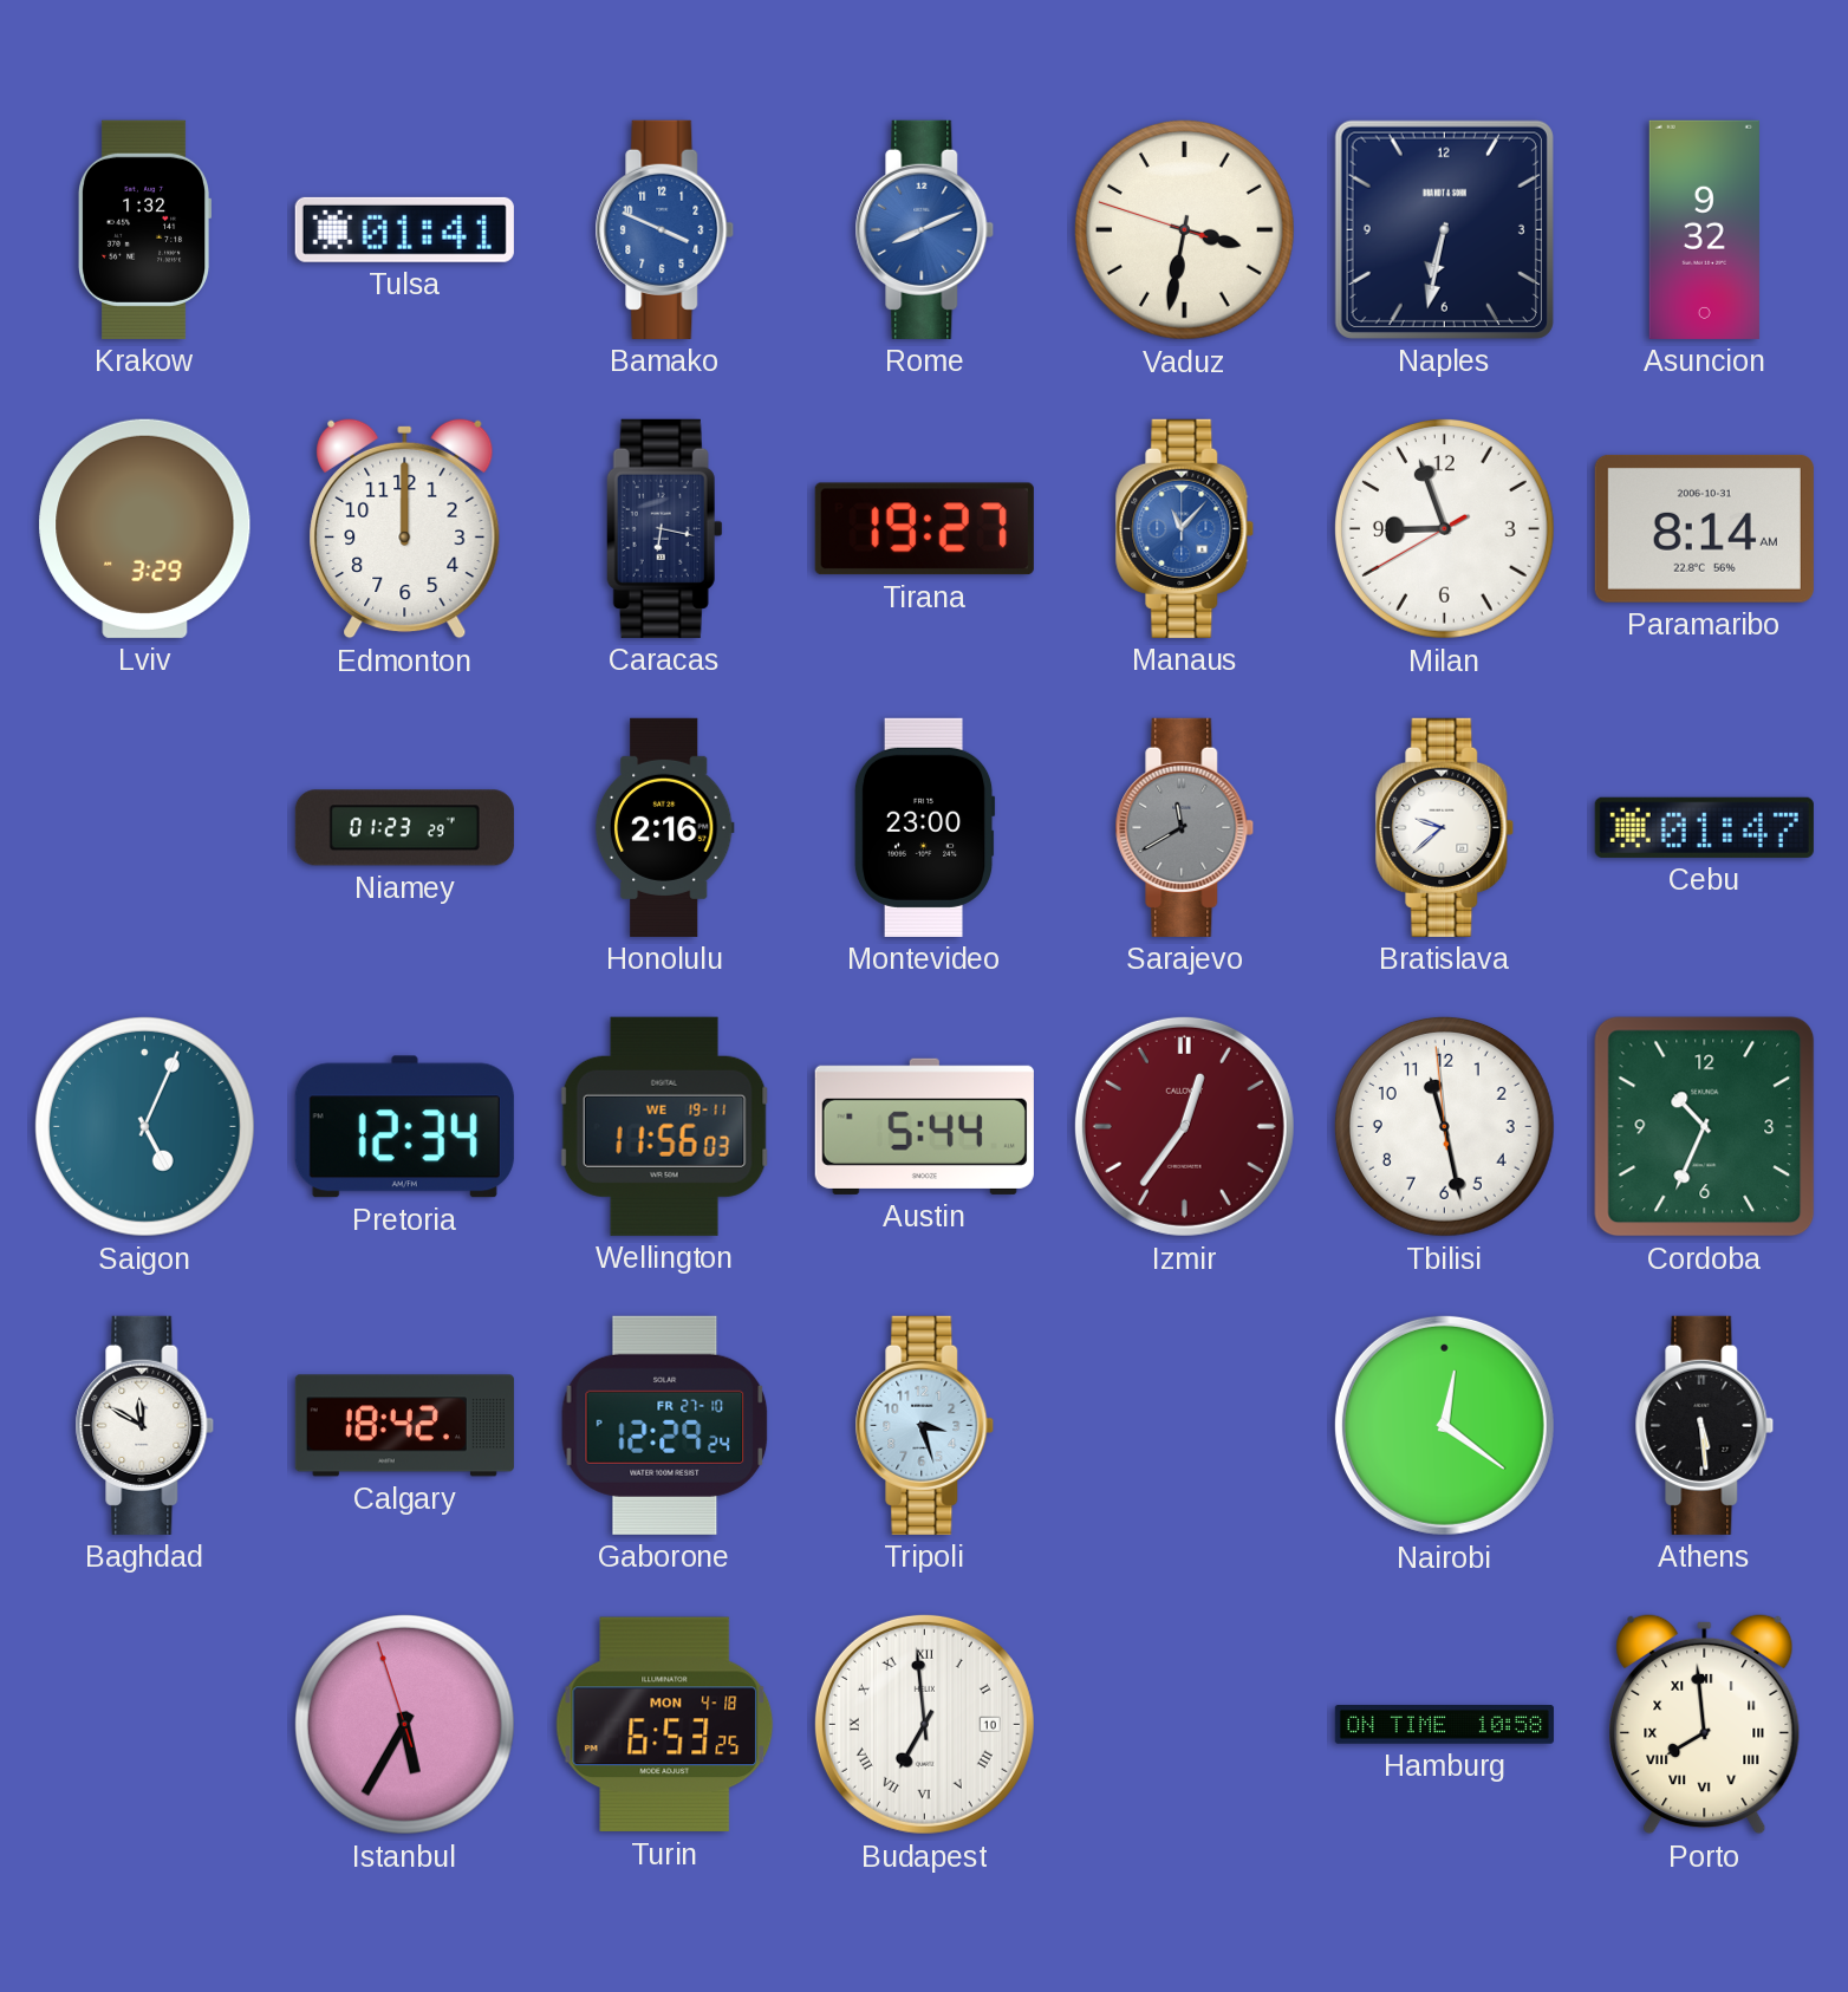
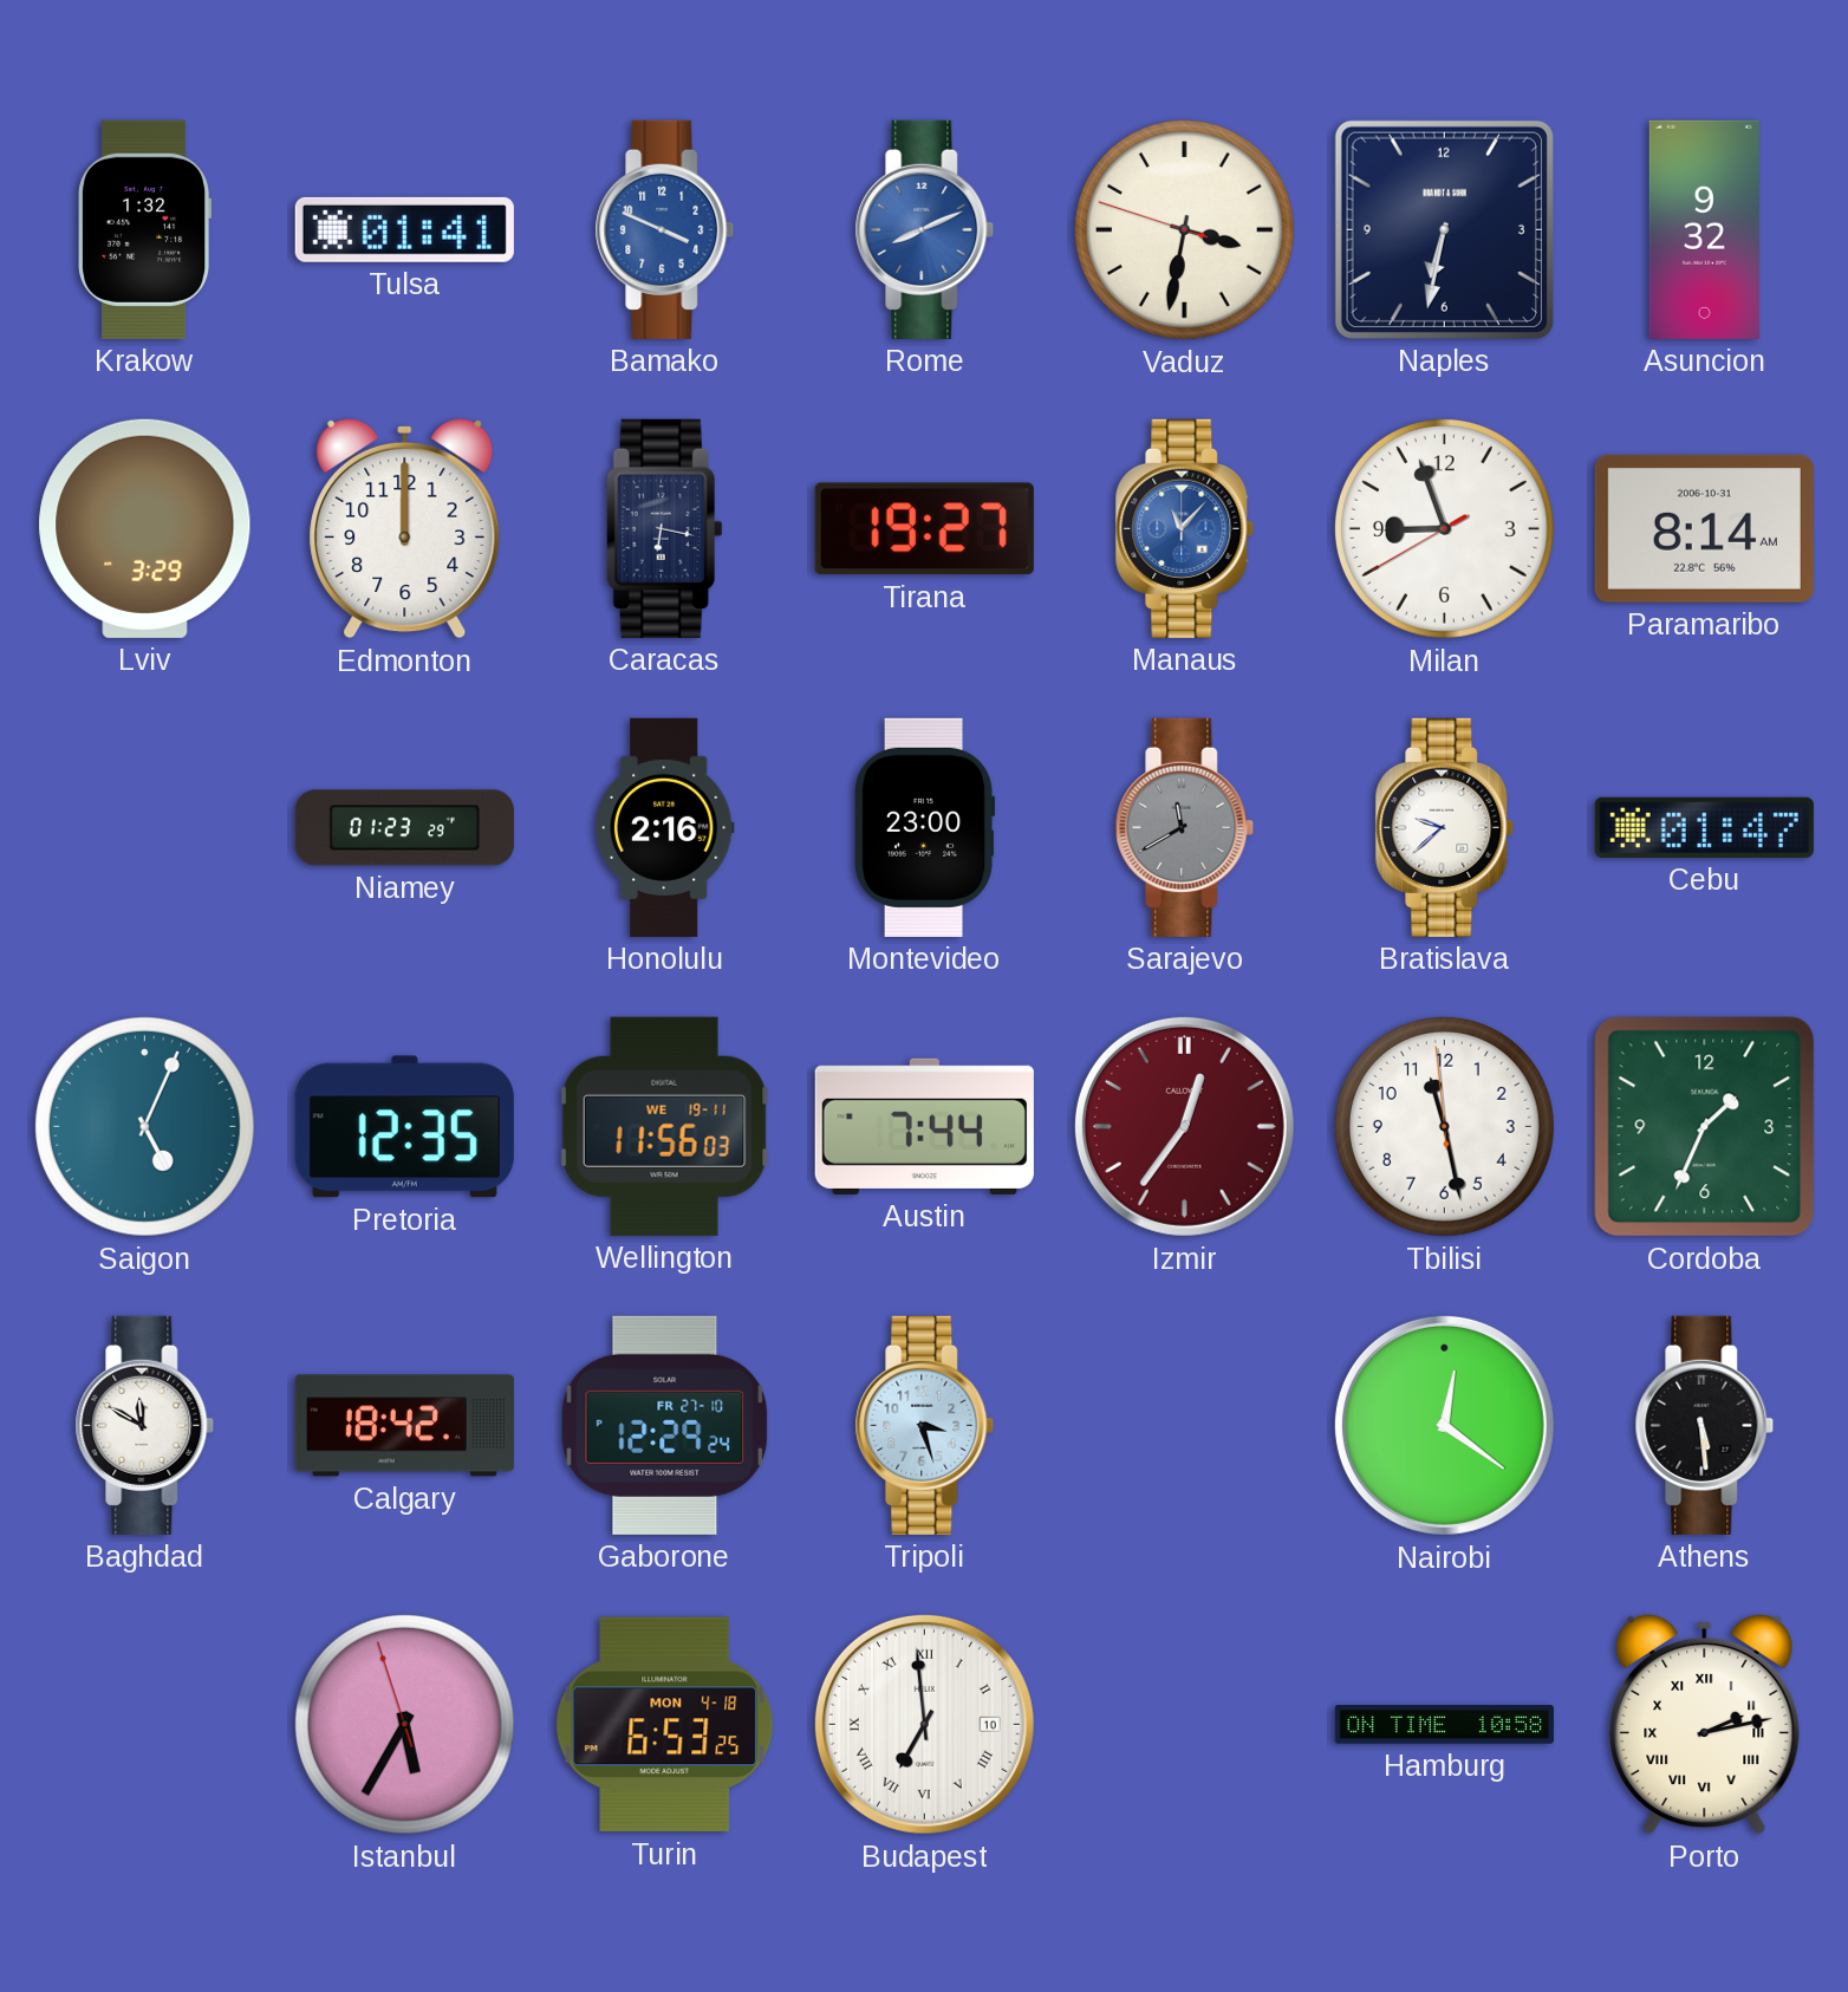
Pretoria: 12:34 -> 12:35
Austin: 5:44 -> 7:44
Cordoba: 10:34 -> 1:34
Porto: 7:59 -> 2:13
